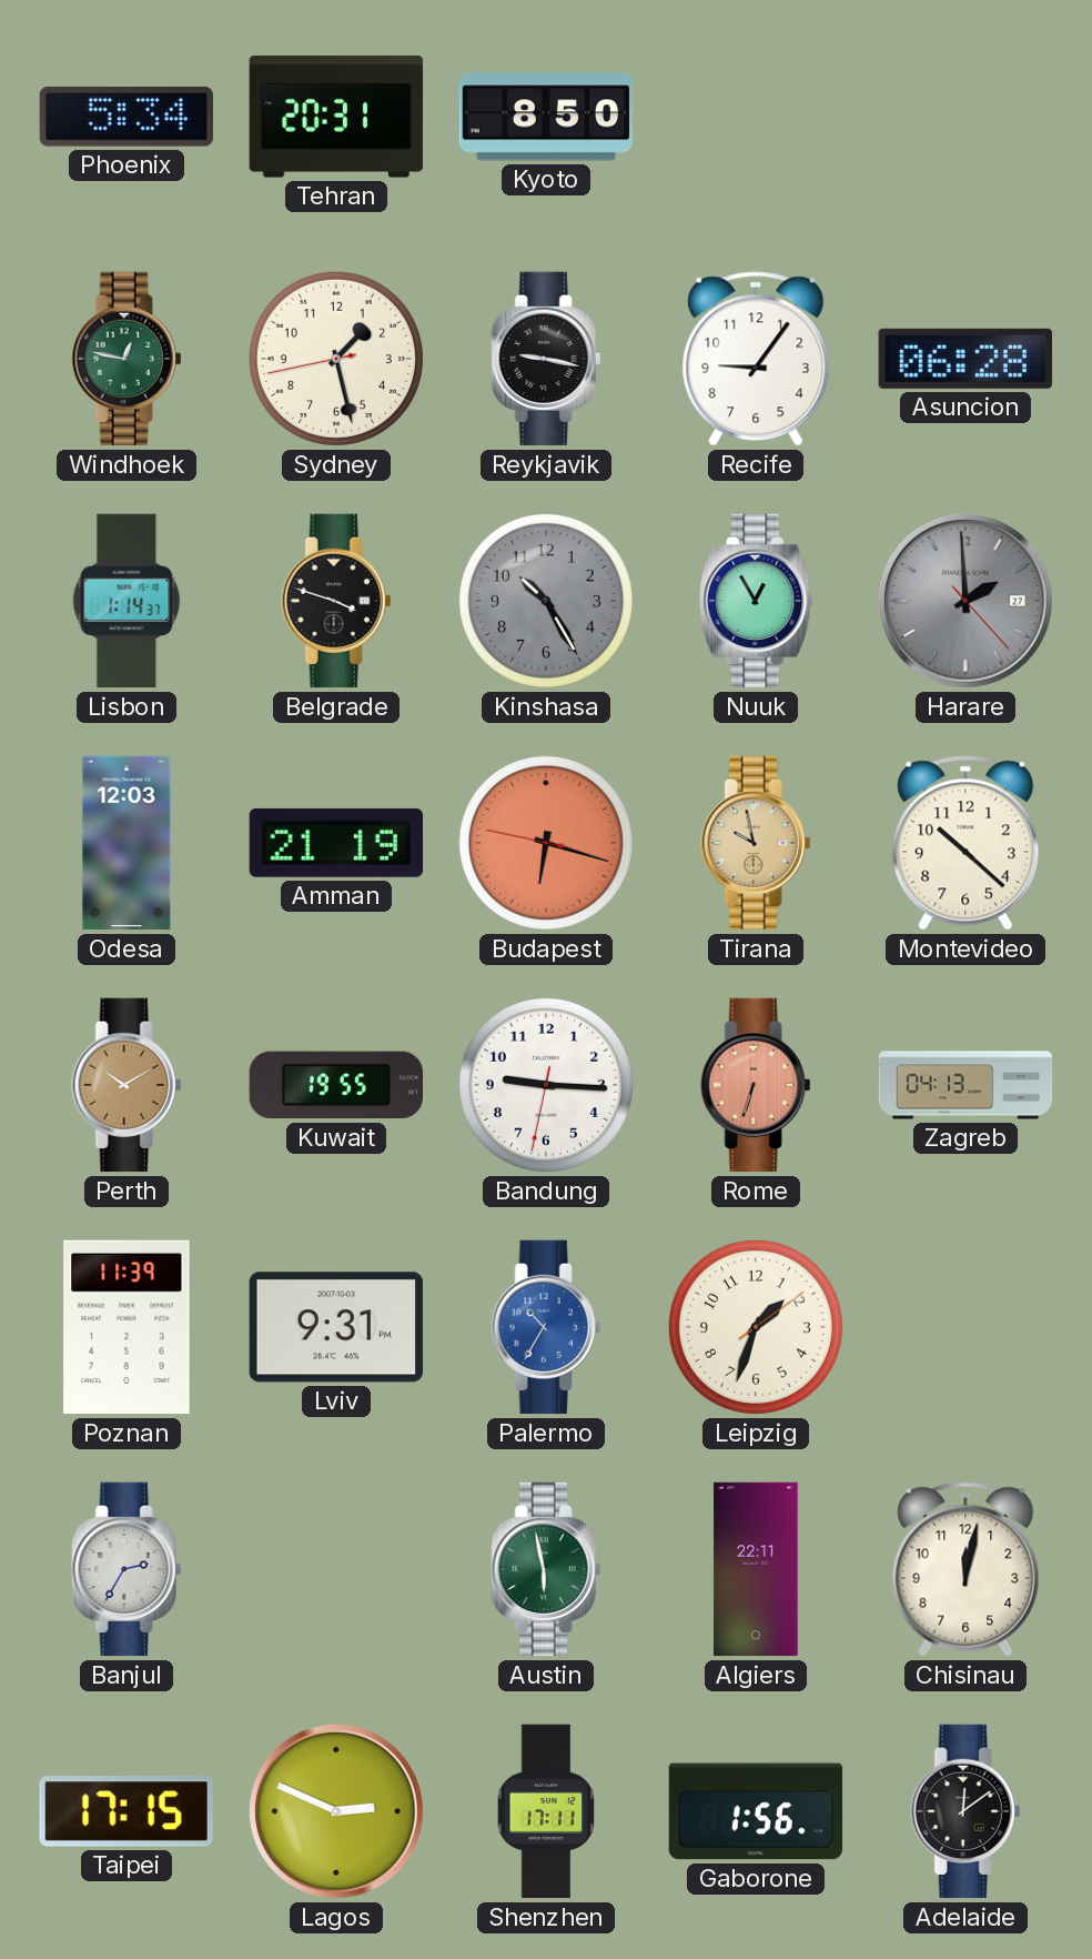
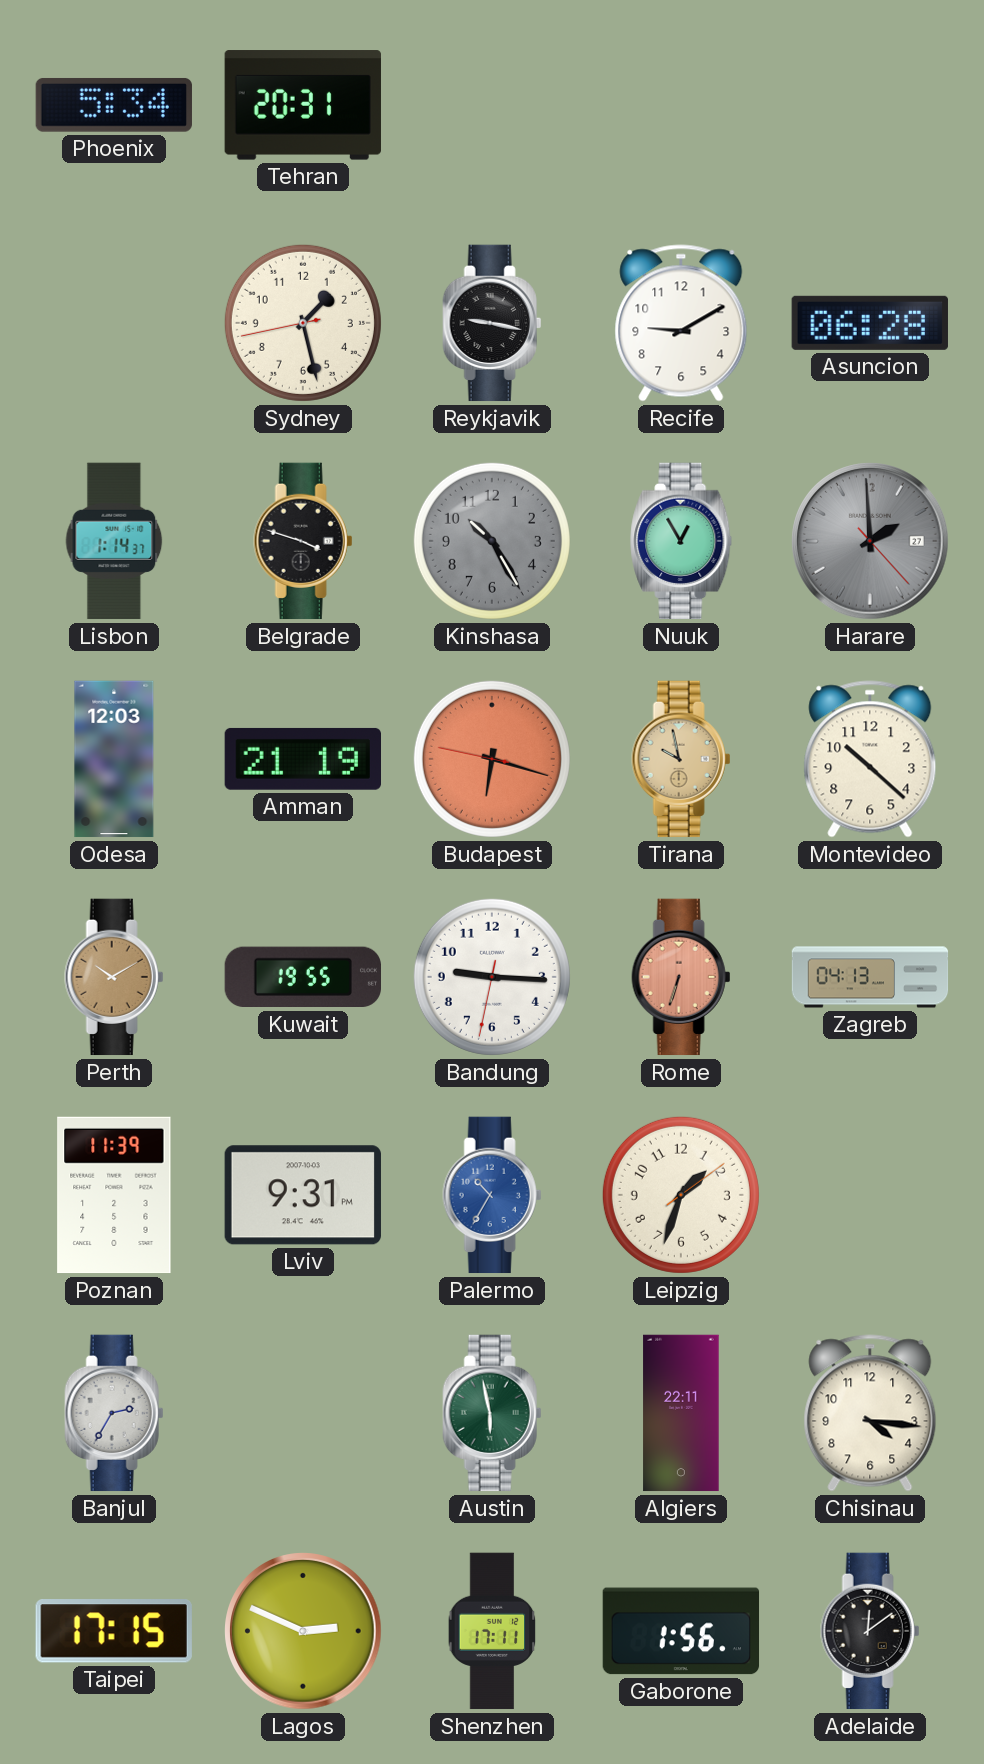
Kyoto: 8:50 -> none
Windhoek: 12:47 -> none
Recife: 9:06 -> 9:10
Chisinau: 12:02 -> 4:16
